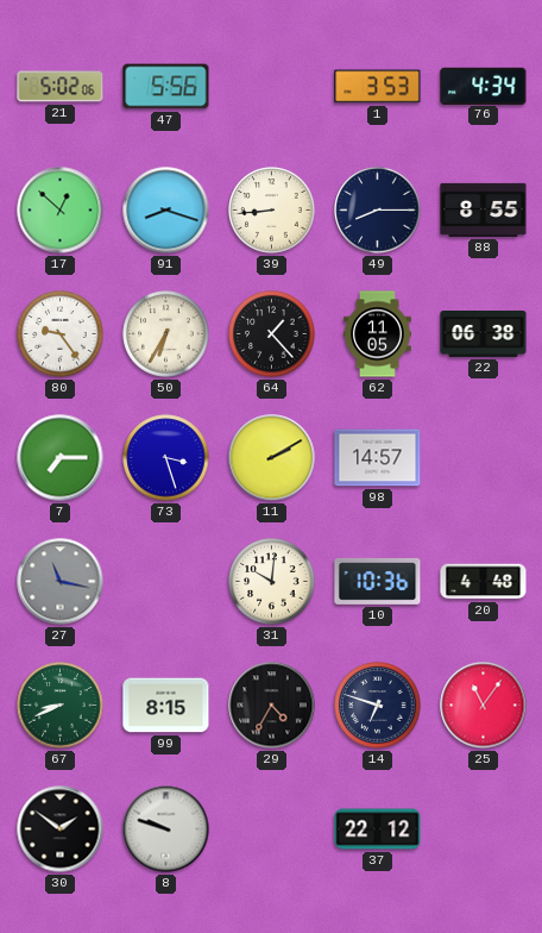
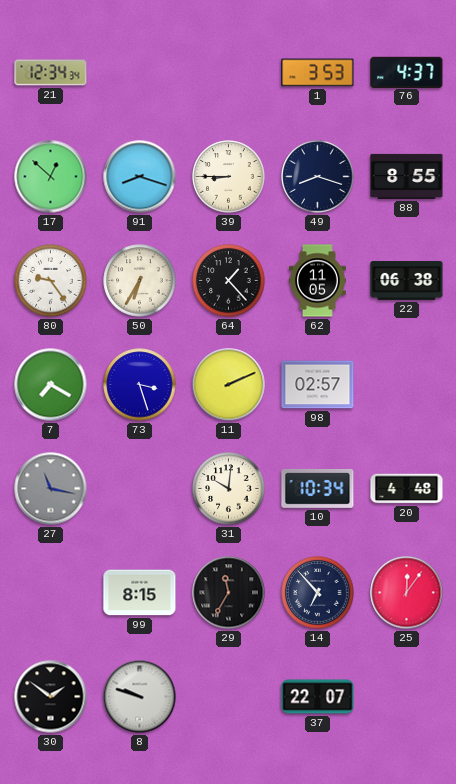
21: 5:02 -> 12:34
47: 5:56 -> none
76: 4:34 -> 4:37
39: 8:44 -> 8:45
49: 8:15 -> 8:18
7: 7:15 -> 7:20
11: 2:10 -> 2:11
98: 14:57 -> 02:57
10: 10:36 -> 10:34
67: 8:41 -> none
29: 4:35 -> 11:35
14: 6:48 -> 6:53
25: 11:06 -> 12:06
37: 22:12 -> 22:07
